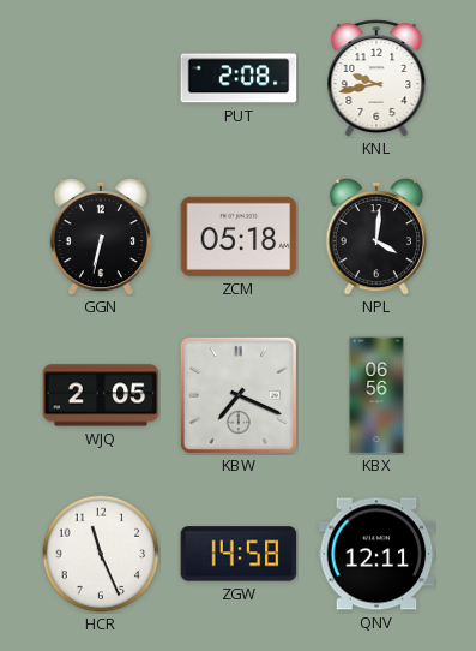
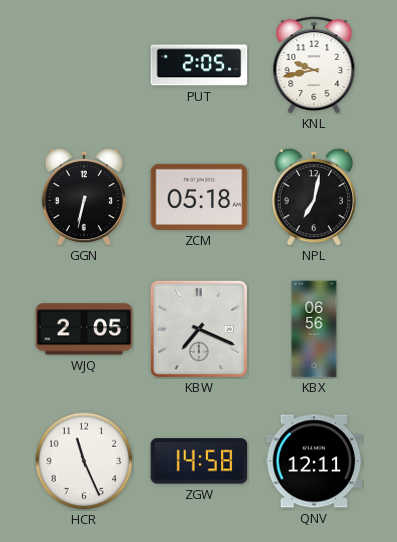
PUT: 2:08 -> 2:05
NPL: 4:01 -> 7:02
